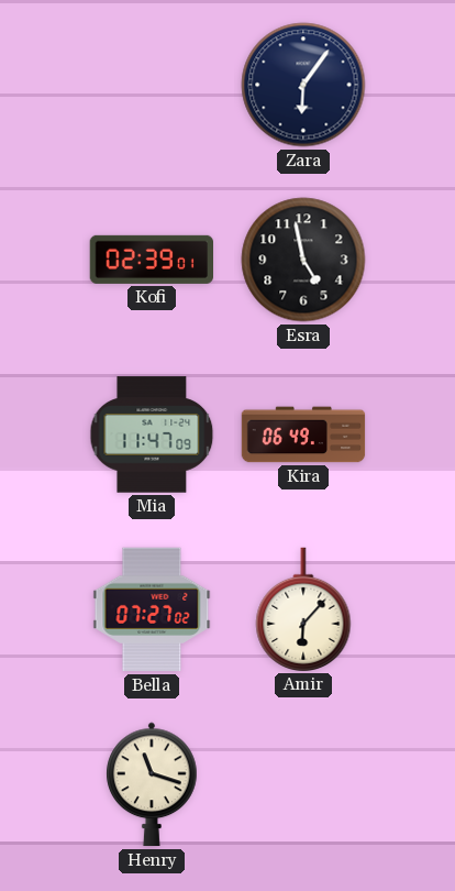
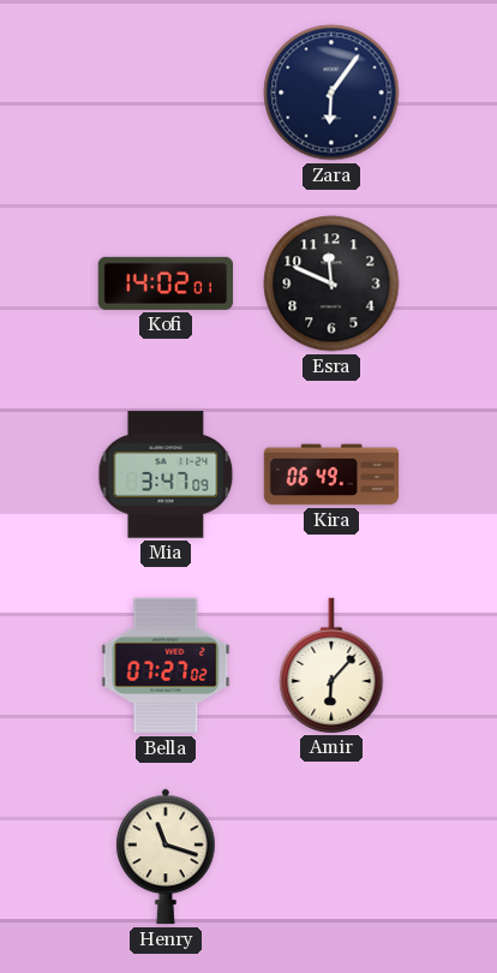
Kofi: 02:39 -> 14:02
Esra: 4:58 -> 11:49
Mia: 11:47 -> 3:47
